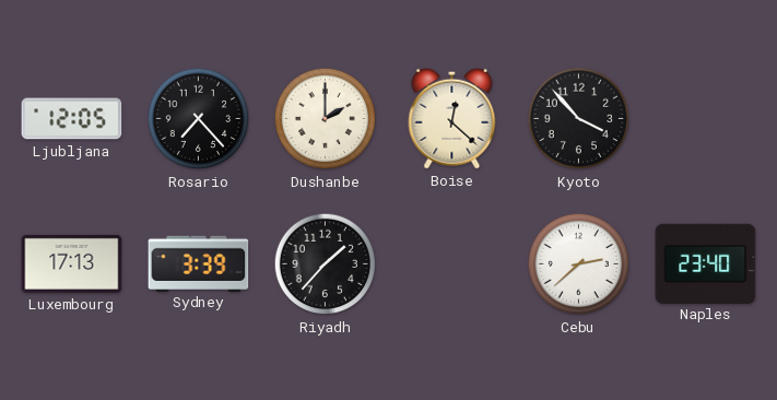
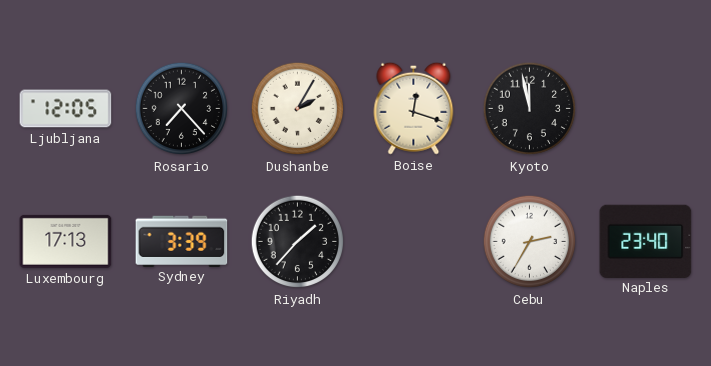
Dushanbe: 2:00 -> 2:05
Boise: 12:22 -> 12:18
Kyoto: 3:53 -> 11:58
Cebu: 2:38 -> 2:35
